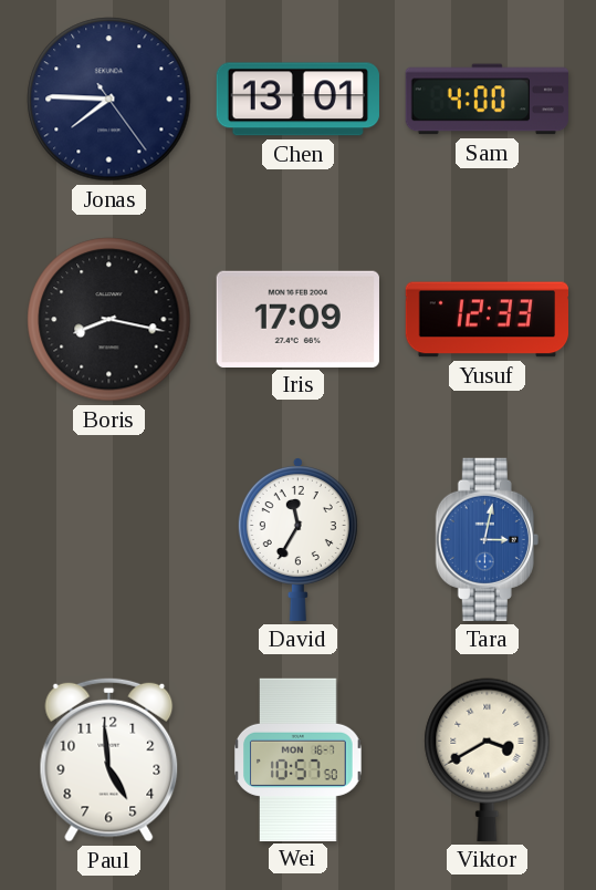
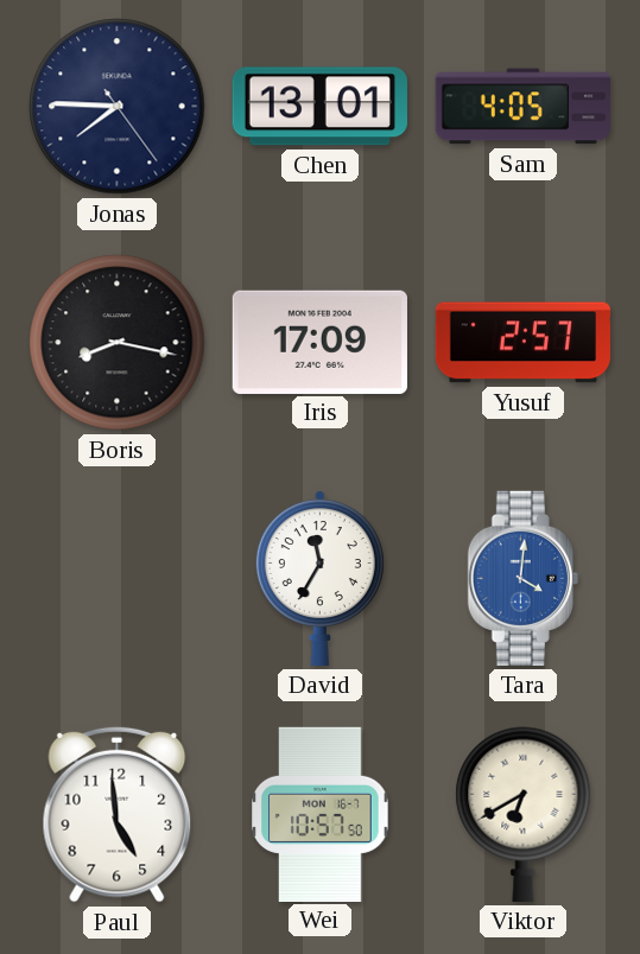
Sam: 4:00 -> 4:05
Yusuf: 12:33 -> 2:57
Tara: 3:02 -> 4:01
Viktor: 3:40 -> 6:40
